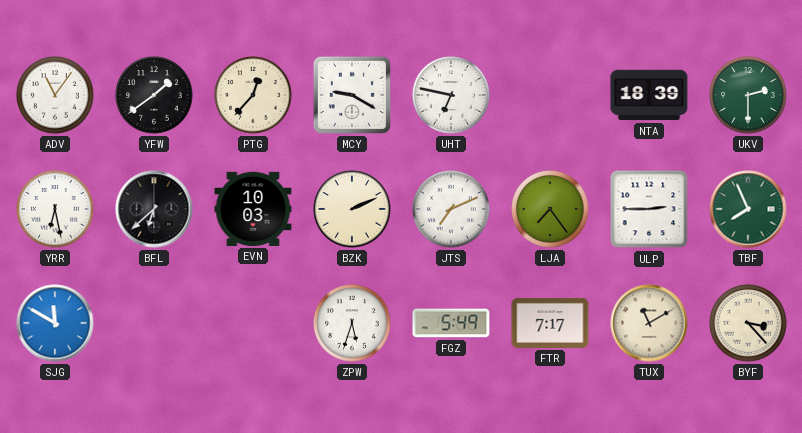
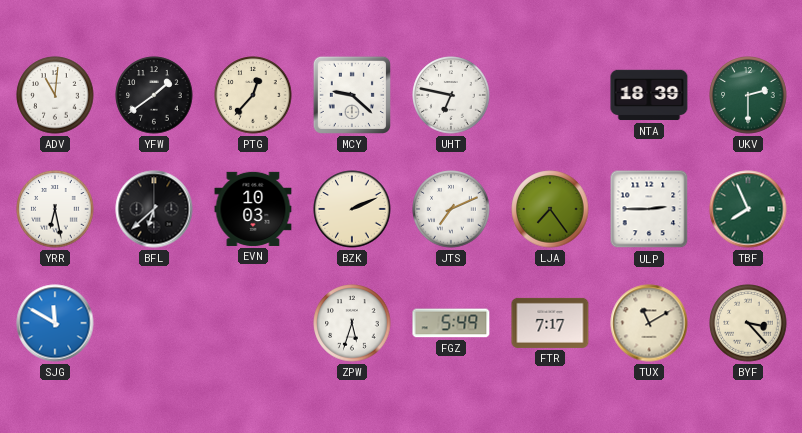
ADV: 11:06 -> 11:01
MCY: 9:20 -> 9:22
